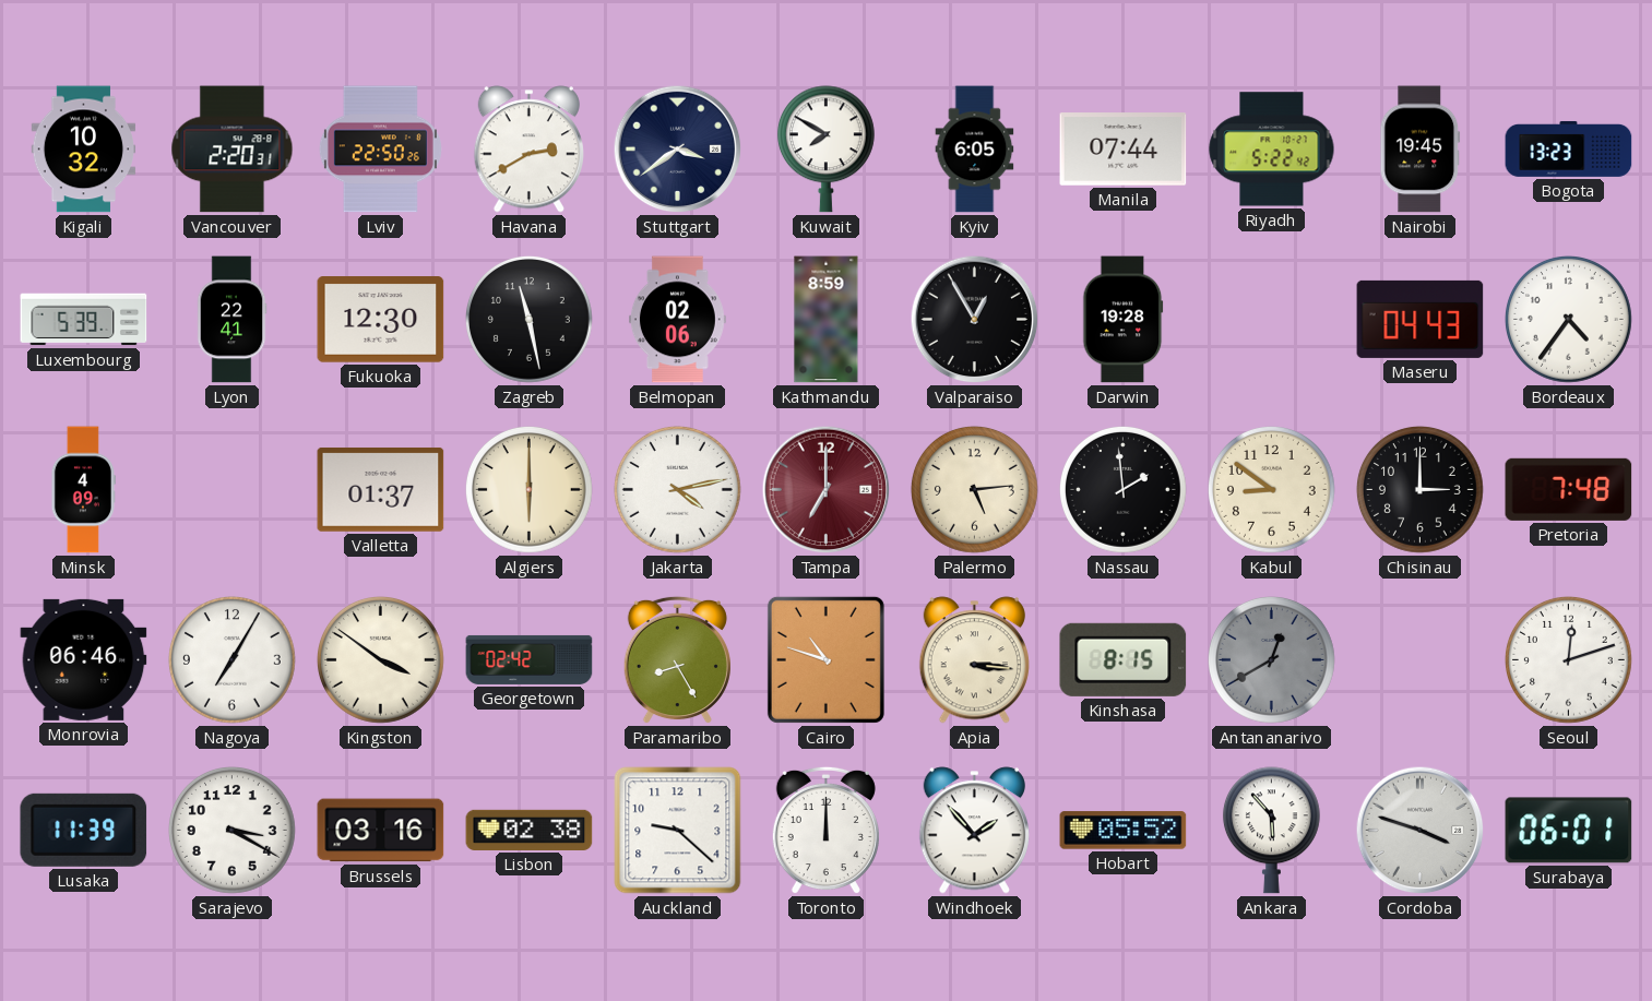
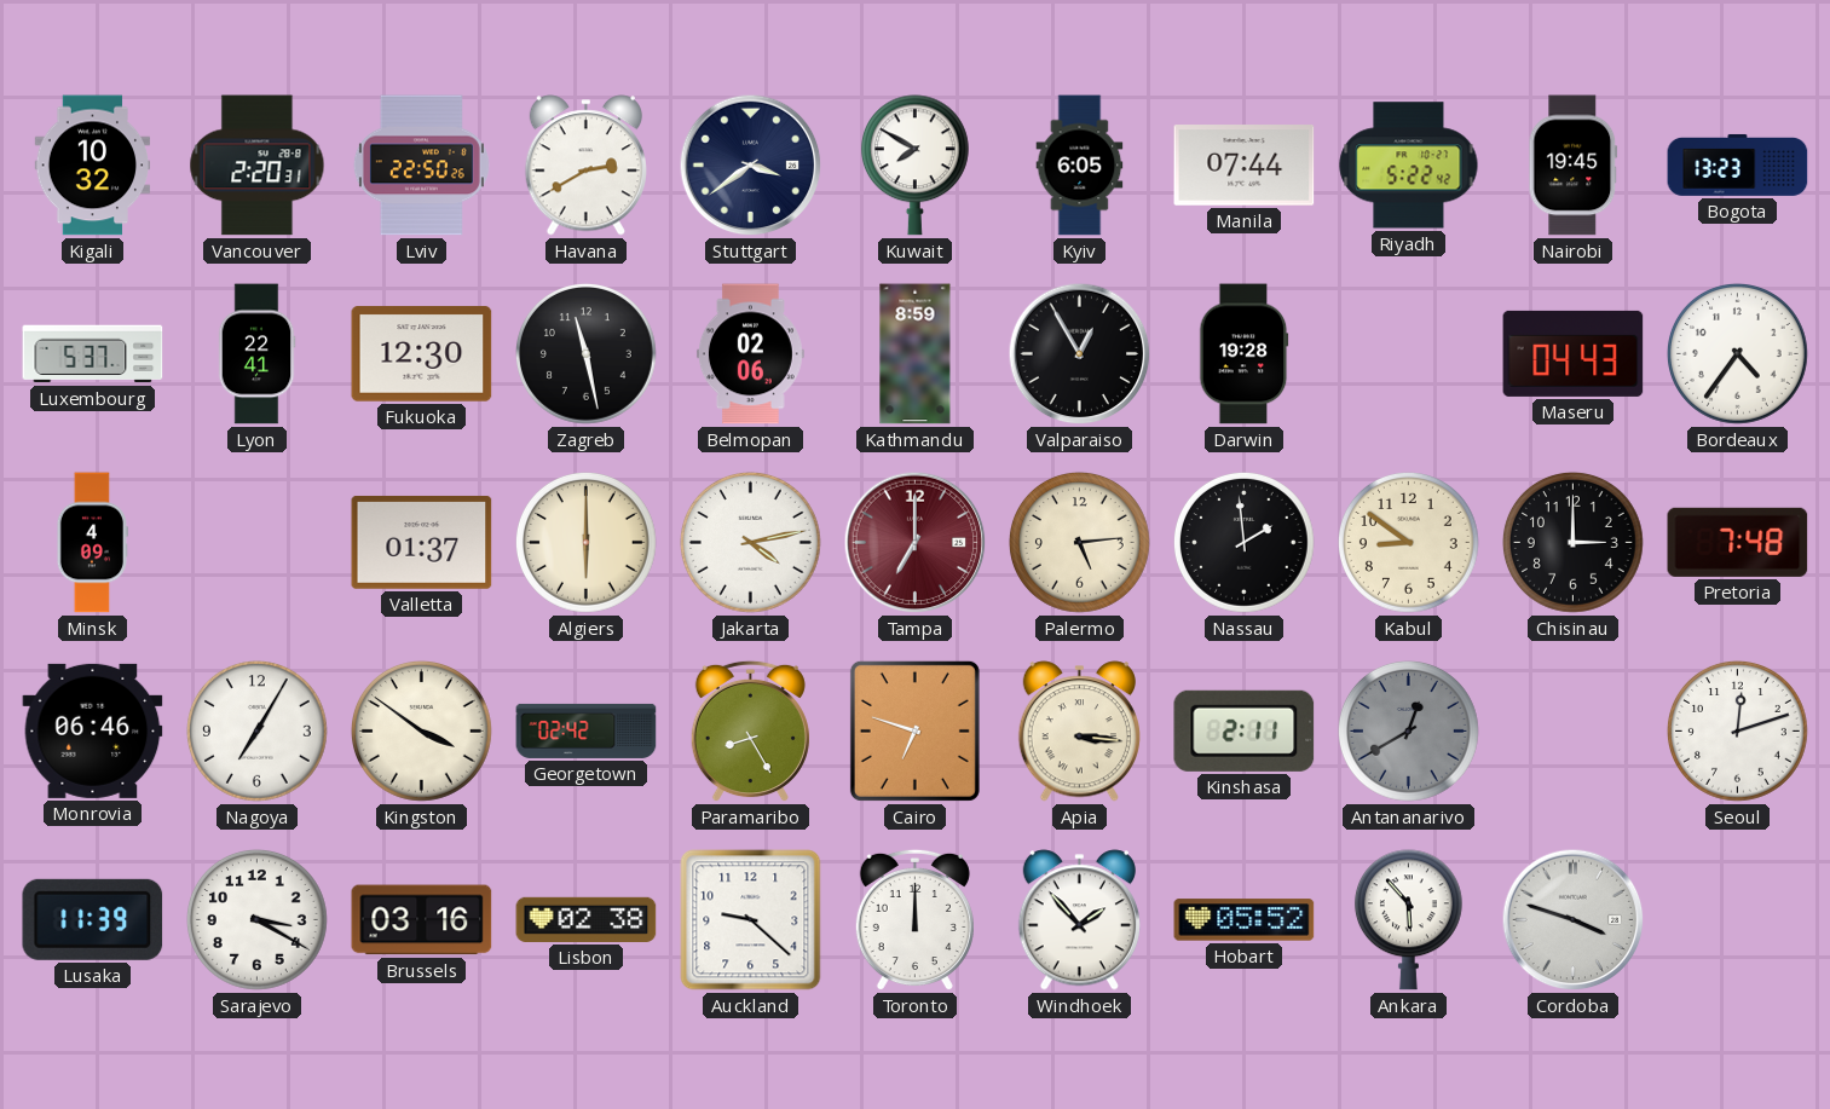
Luxembourg: 5:39 -> 5:37
Cairo: 10:48 -> 6:48
Kinshasa: 8:15 -> 2:11
Surabaya: 06:01 -> none
